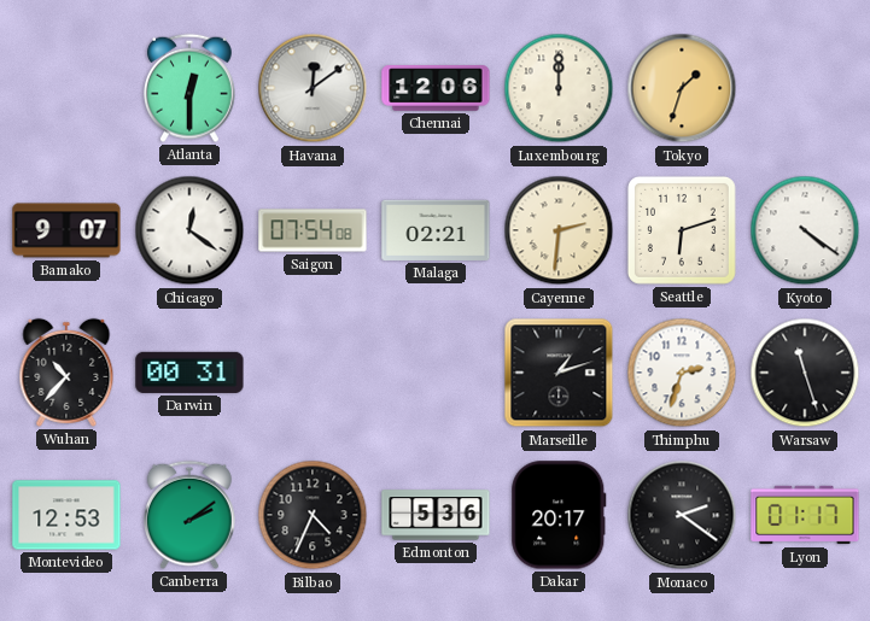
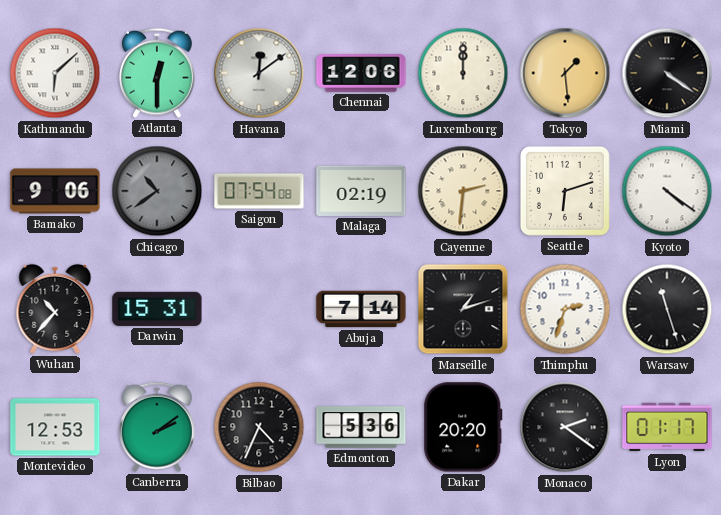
Kathmandu: none -> 6:08
Tokyo: 1:33 -> 1:29
Miami: none -> 4:21
Bamako: 9:07 -> 9:06
Chicago: 12:21 -> 10:39
Chicago dial: white -> grey
Malaga: 02:21 -> 02:19
Darwin: 00:31 -> 15:31
Abuja: none -> 7:14
Dakar: 20:17 -> 20:20
